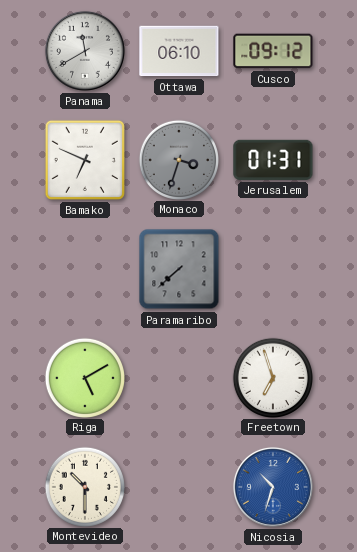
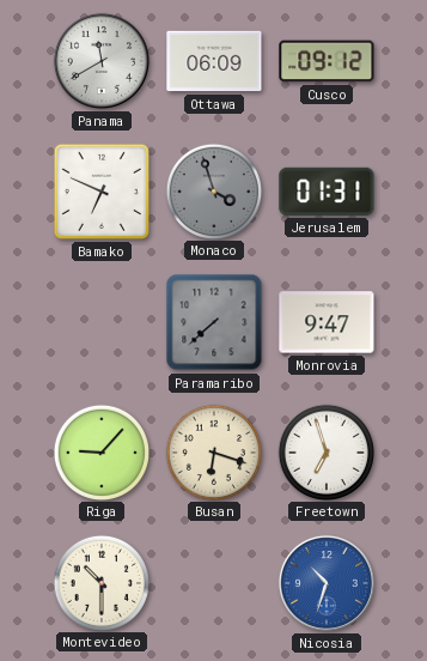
Ottawa: 06:10 -> 06:09
Monaco: 3:33 -> 3:57
Monrovia: none -> 9:47
Riga: 5:10 -> 9:07
Busan: none -> 6:18
